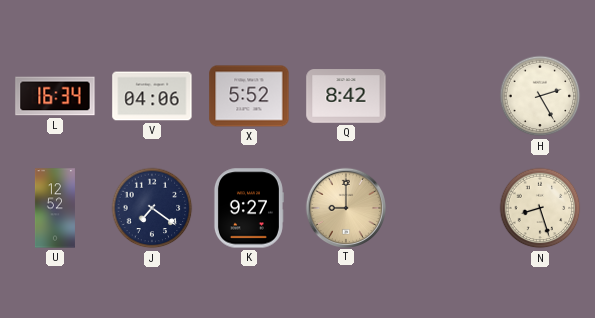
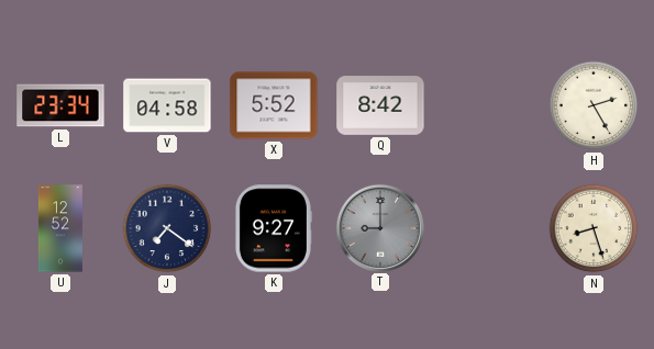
L: 16:34 -> 23:34
V: 04:06 -> 04:58
T dial: champagne -> grey
